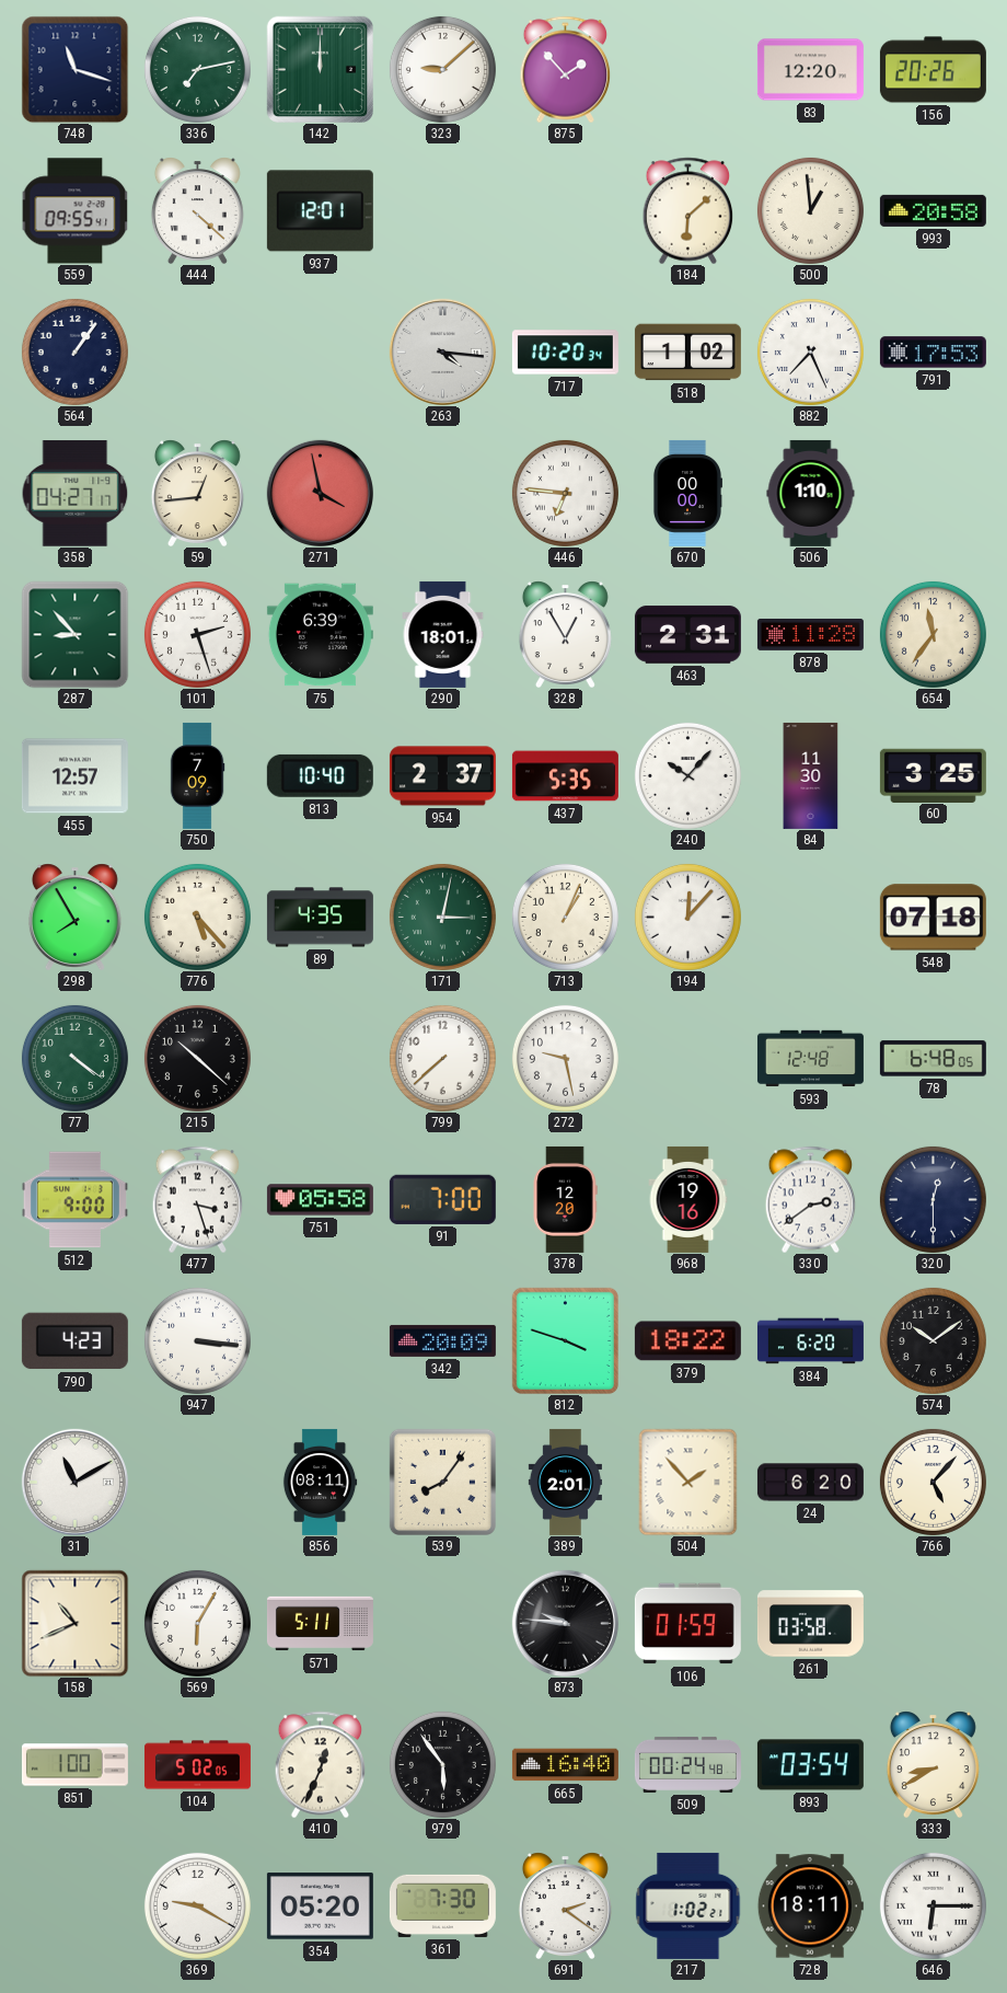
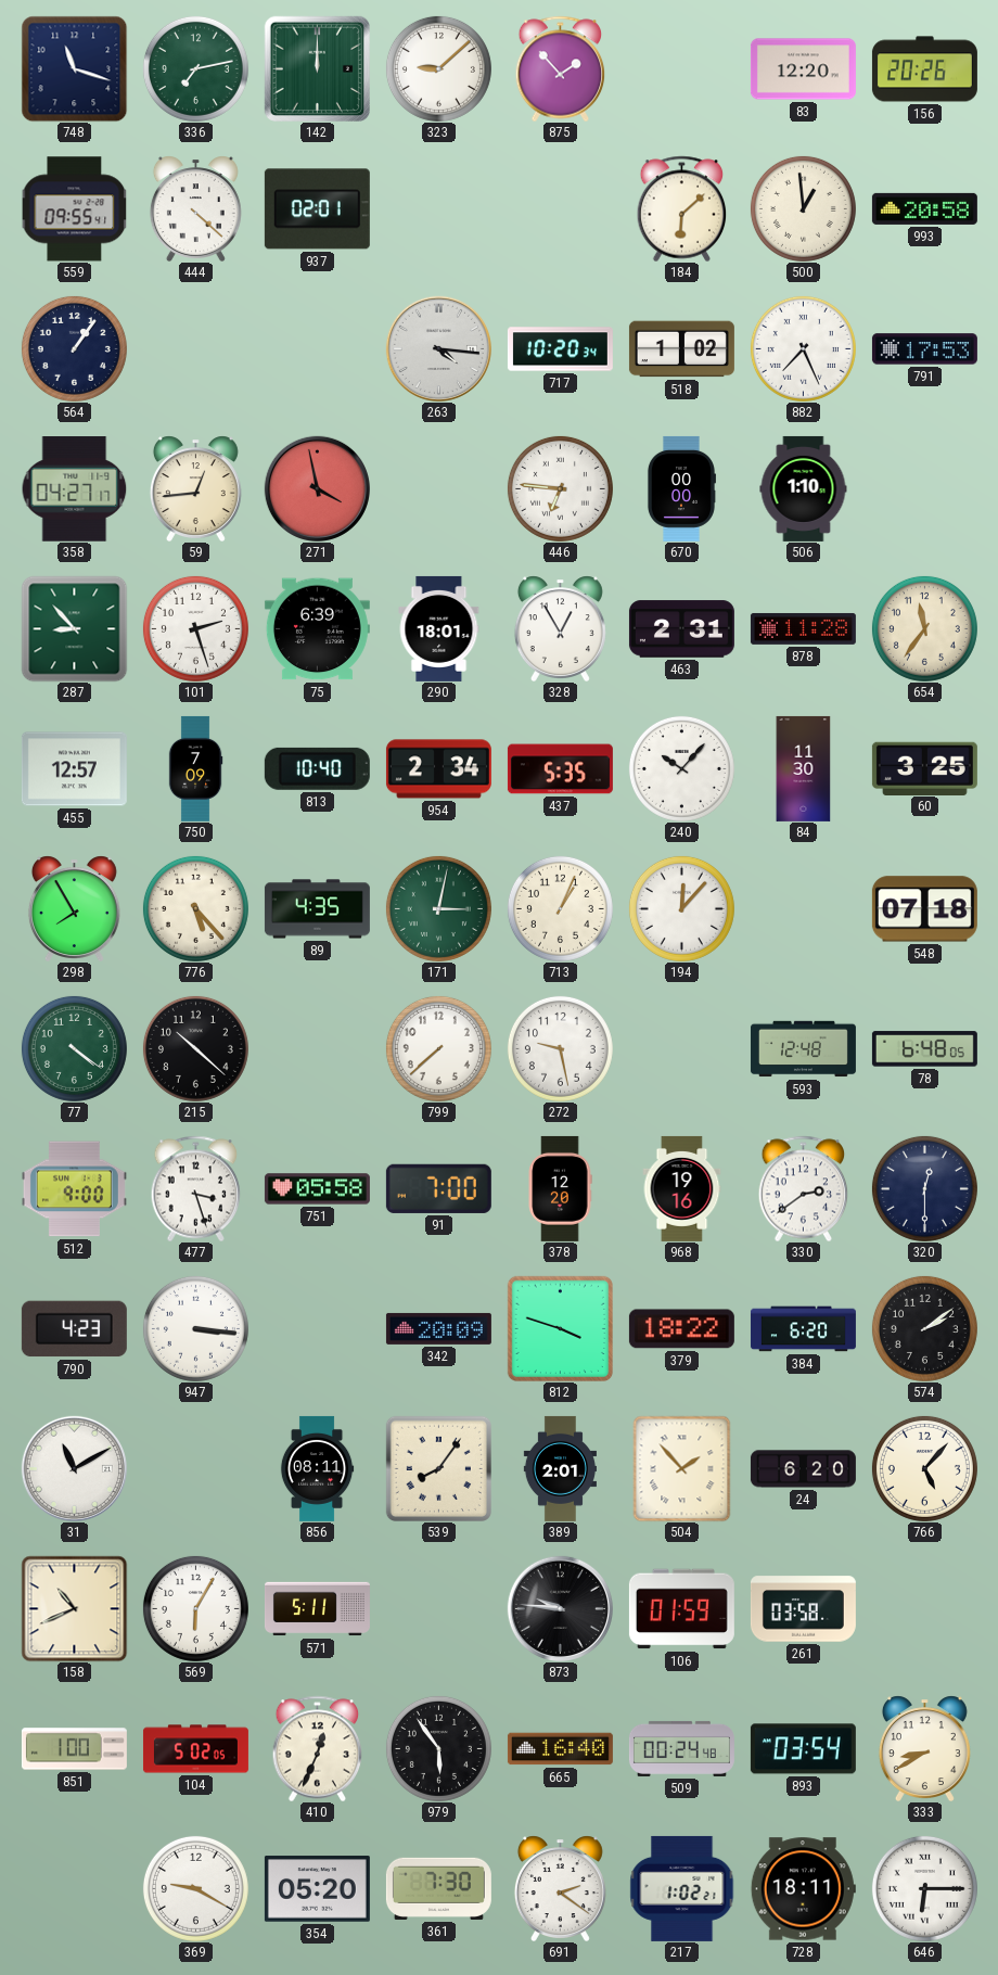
937: 12:01 -> 02:01
954: 2:37 -> 2:34
574: 10:09 -> 2:09
